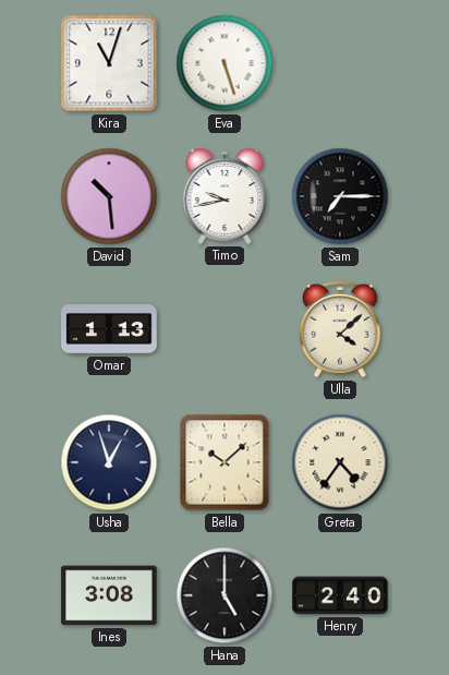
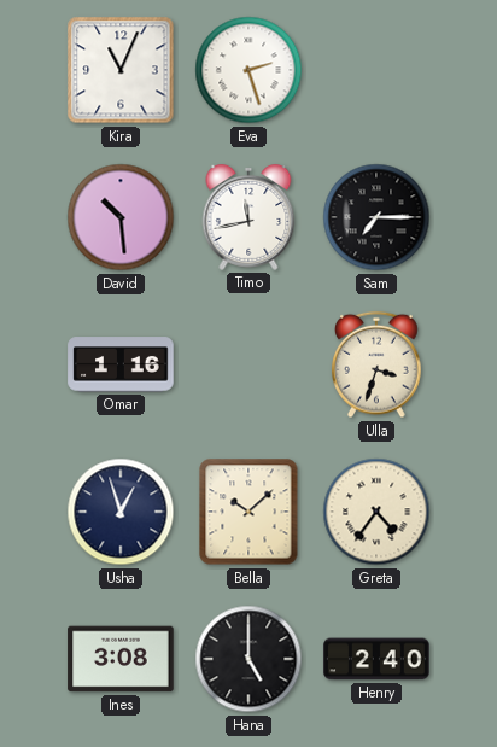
Kira: 11:03 -> 11:04
Eva: 5:27 -> 2:27
Timo: 9:43 -> 11:43
Omar: 1:13 -> 1:16
Ulla: 4:08 -> 3:33
